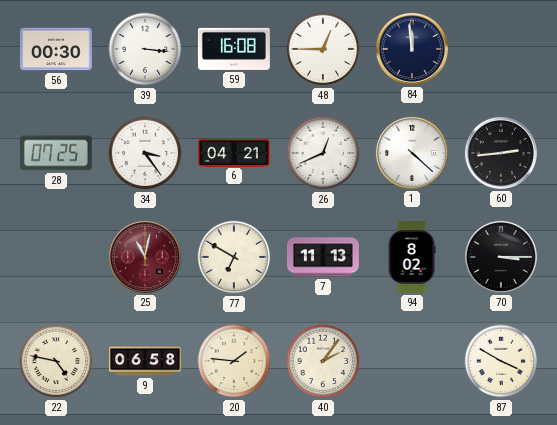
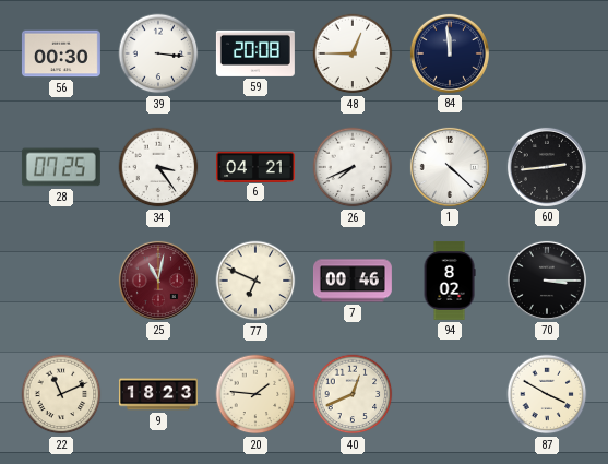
59: 16:08 -> 20:08
26: 12:41 -> 7:41
77: 6:50 -> 6:49
7: 11:13 -> 00:46
22: 4:47 -> 11:11
9: 06:58 -> 18:23
40: 2:06 -> 12:41
